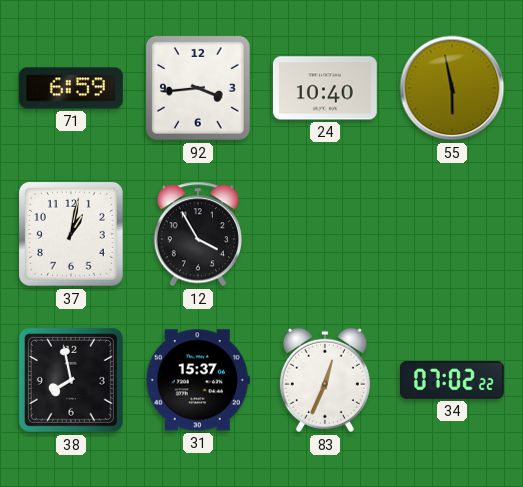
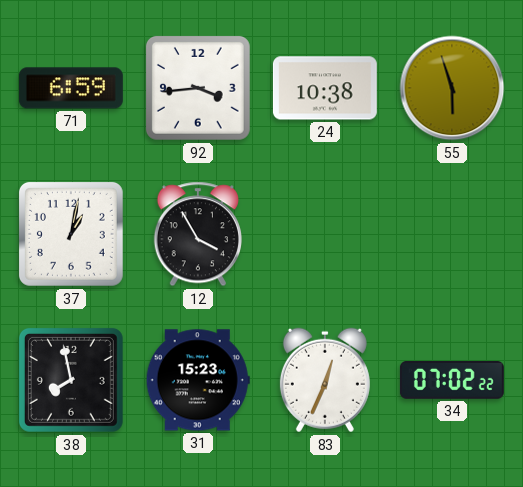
24: 10:40 -> 10:38
55: 5:58 -> 5:57
31: 15:37 -> 15:23
